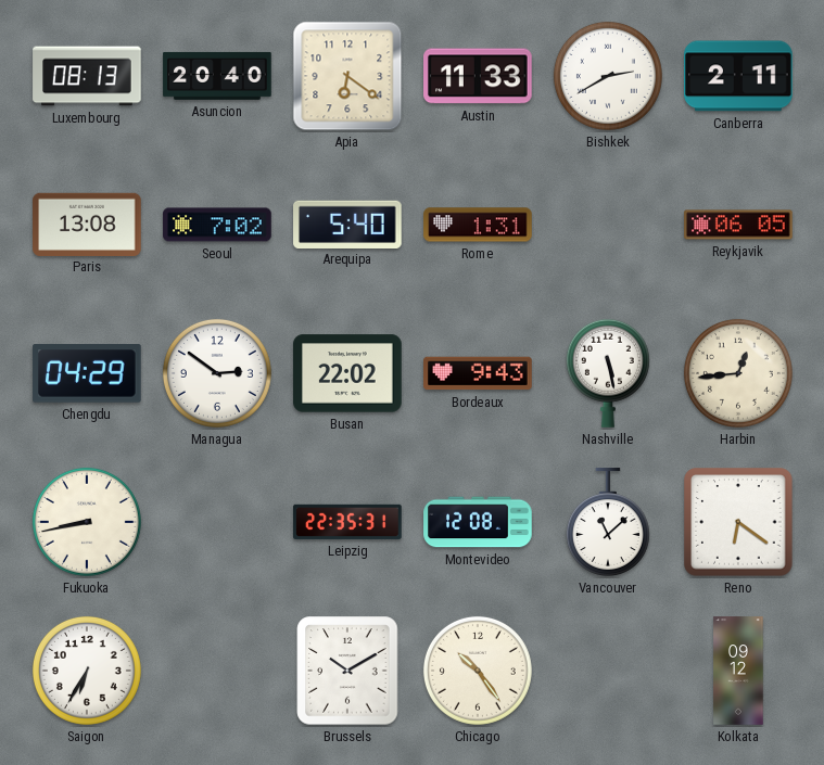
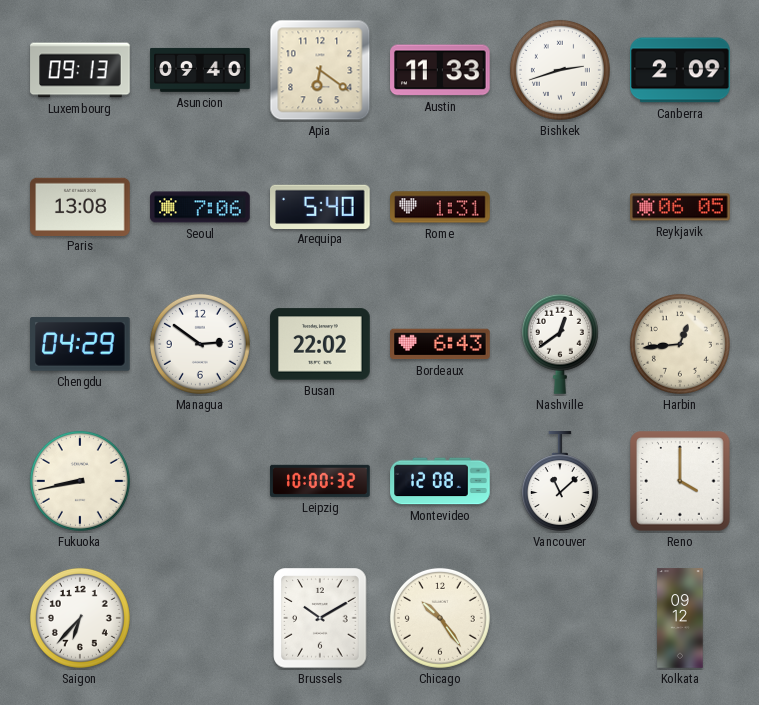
Luxembourg: 08:13 -> 09:13
Asuncion: 20:40 -> 09:40
Bishkek: 2:40 -> 2:42
Canberra: 2:11 -> 2:09
Seoul: 7:02 -> 7:06
Bordeaux: 9:43 -> 6:43
Nashville: 5:28 -> 12:39
Leipzig: 22:35 -> 10:00
Reno: 6:21 -> 4:00
Saigon: 6:35 -> 6:37
